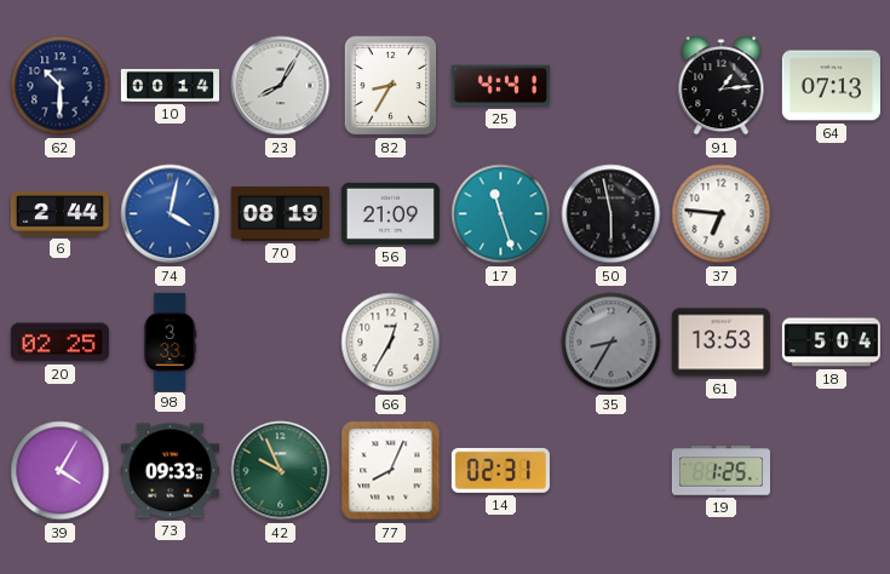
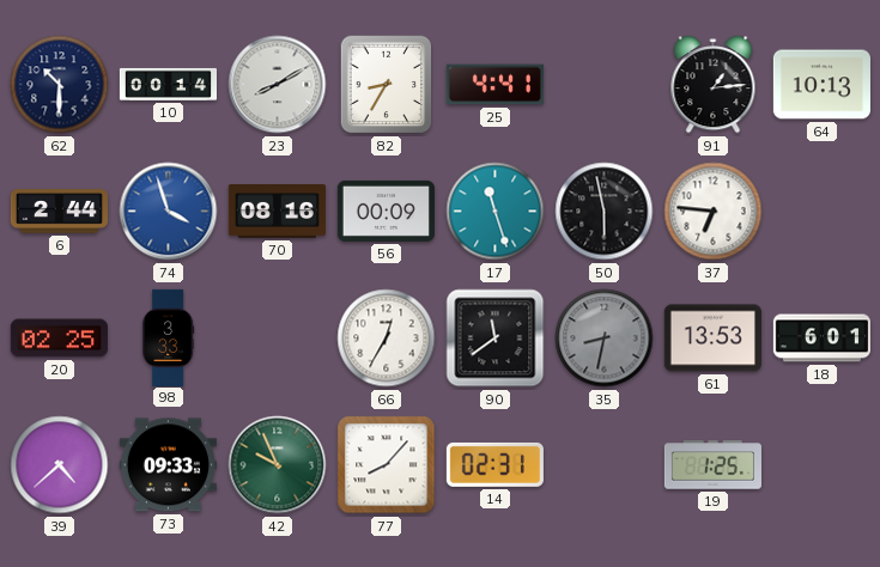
23: 8:05 -> 8:10
64: 07:13 -> 10:13
74: 4:02 -> 3:57
70: 08:19 -> 08:16
56: 21:09 -> 00:09
90: none -> 11:39
35: 8:35 -> 8:32
18: 5:04 -> 6:01
39: 4:05 -> 4:38
77: 8:04 -> 8:07
